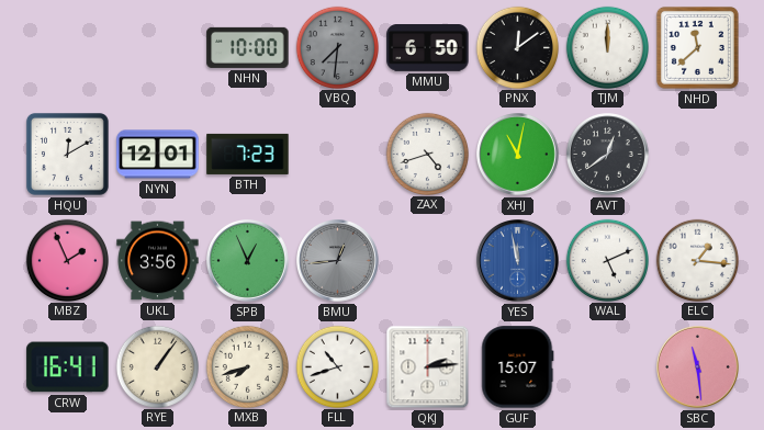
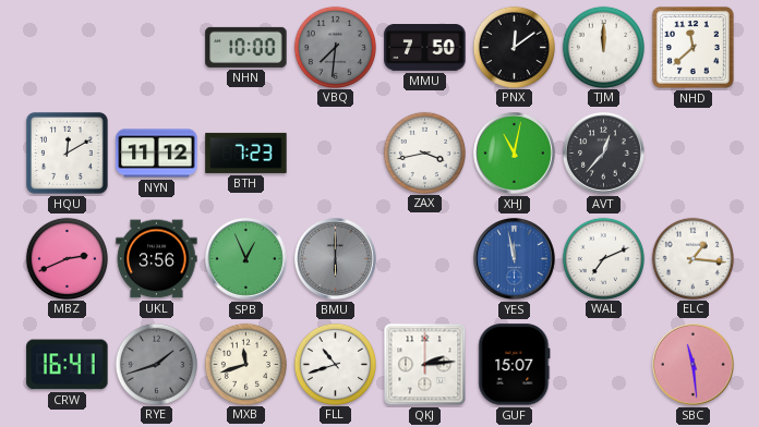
MMU: 6:50 -> 7:50
NYN: 12:01 -> 11:12
ZAX: 4:42 -> 3:43
AVT: 12:39 -> 12:37
MBZ: 1:56 -> 2:41
BMU: 12:44 -> 6:00
WAL: 5:11 -> 7:11
RYE: 1:06 -> 1:42
RYE dial: cream -> grey
MXB: 7:42 -> 11:42
